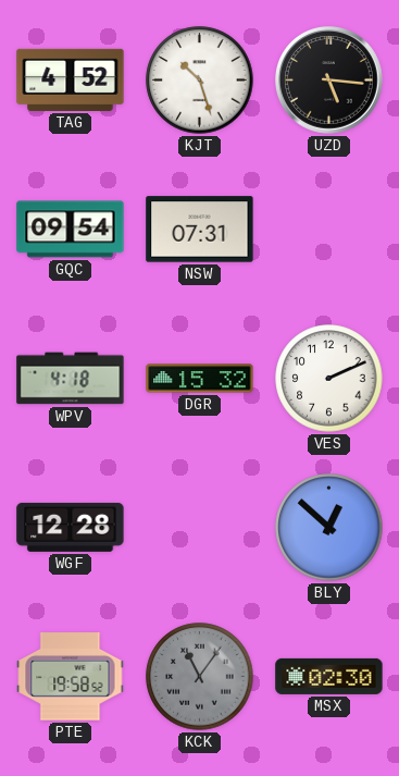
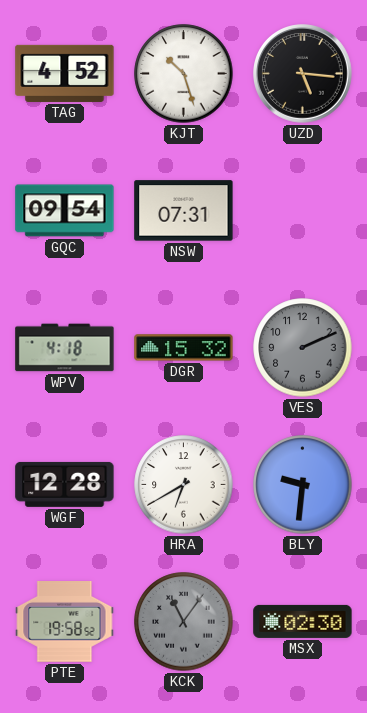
VES dial: white -> grey
HRA: none -> 6:40
BLY: 12:52 -> 9:31
